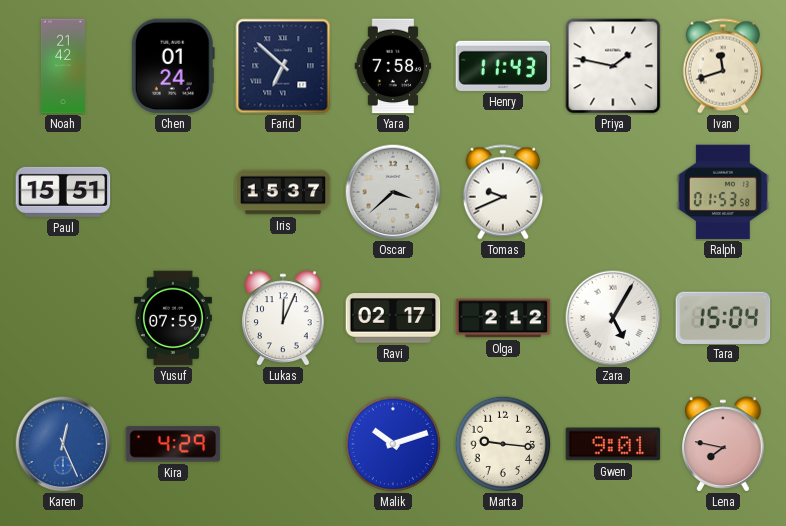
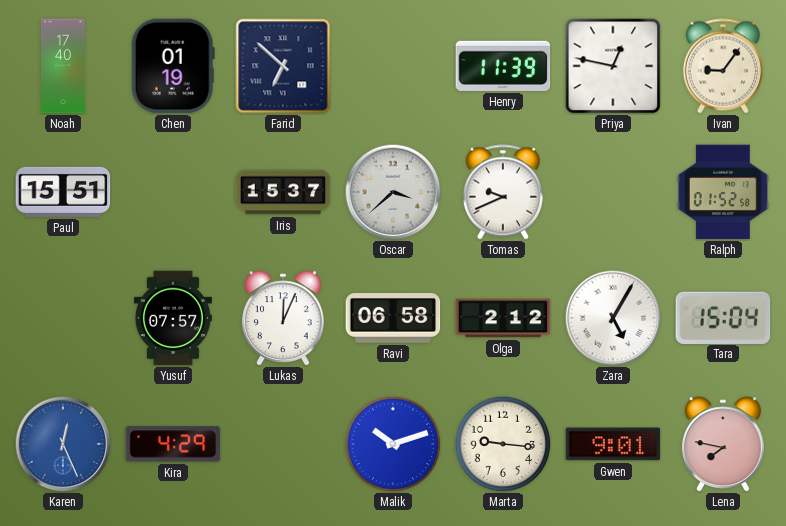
Noah: 21:42 -> 17:40
Chen: 01:24 -> 01:19
Yara: 7:58 -> none
Henry: 11:43 -> 11:39
Priya: 1:47 -> 12:47
Ivan: 11:42 -> 9:06
Ralph: 01:53 -> 01:52
Yusuf: 07:59 -> 07:57
Ravi: 02:17 -> 06:58
